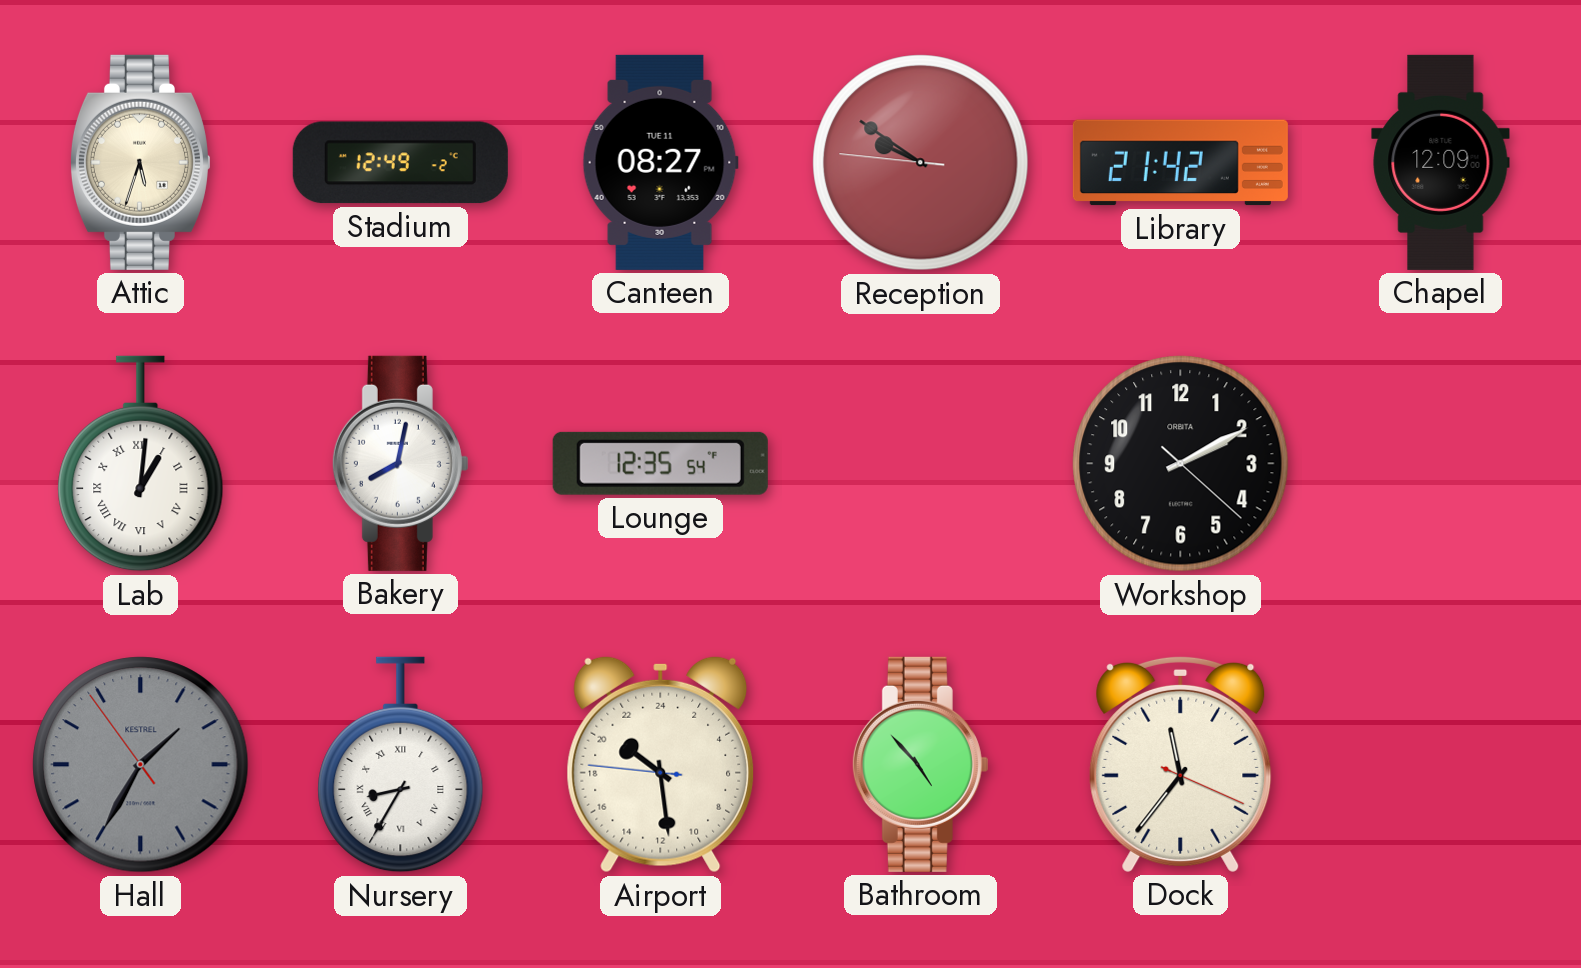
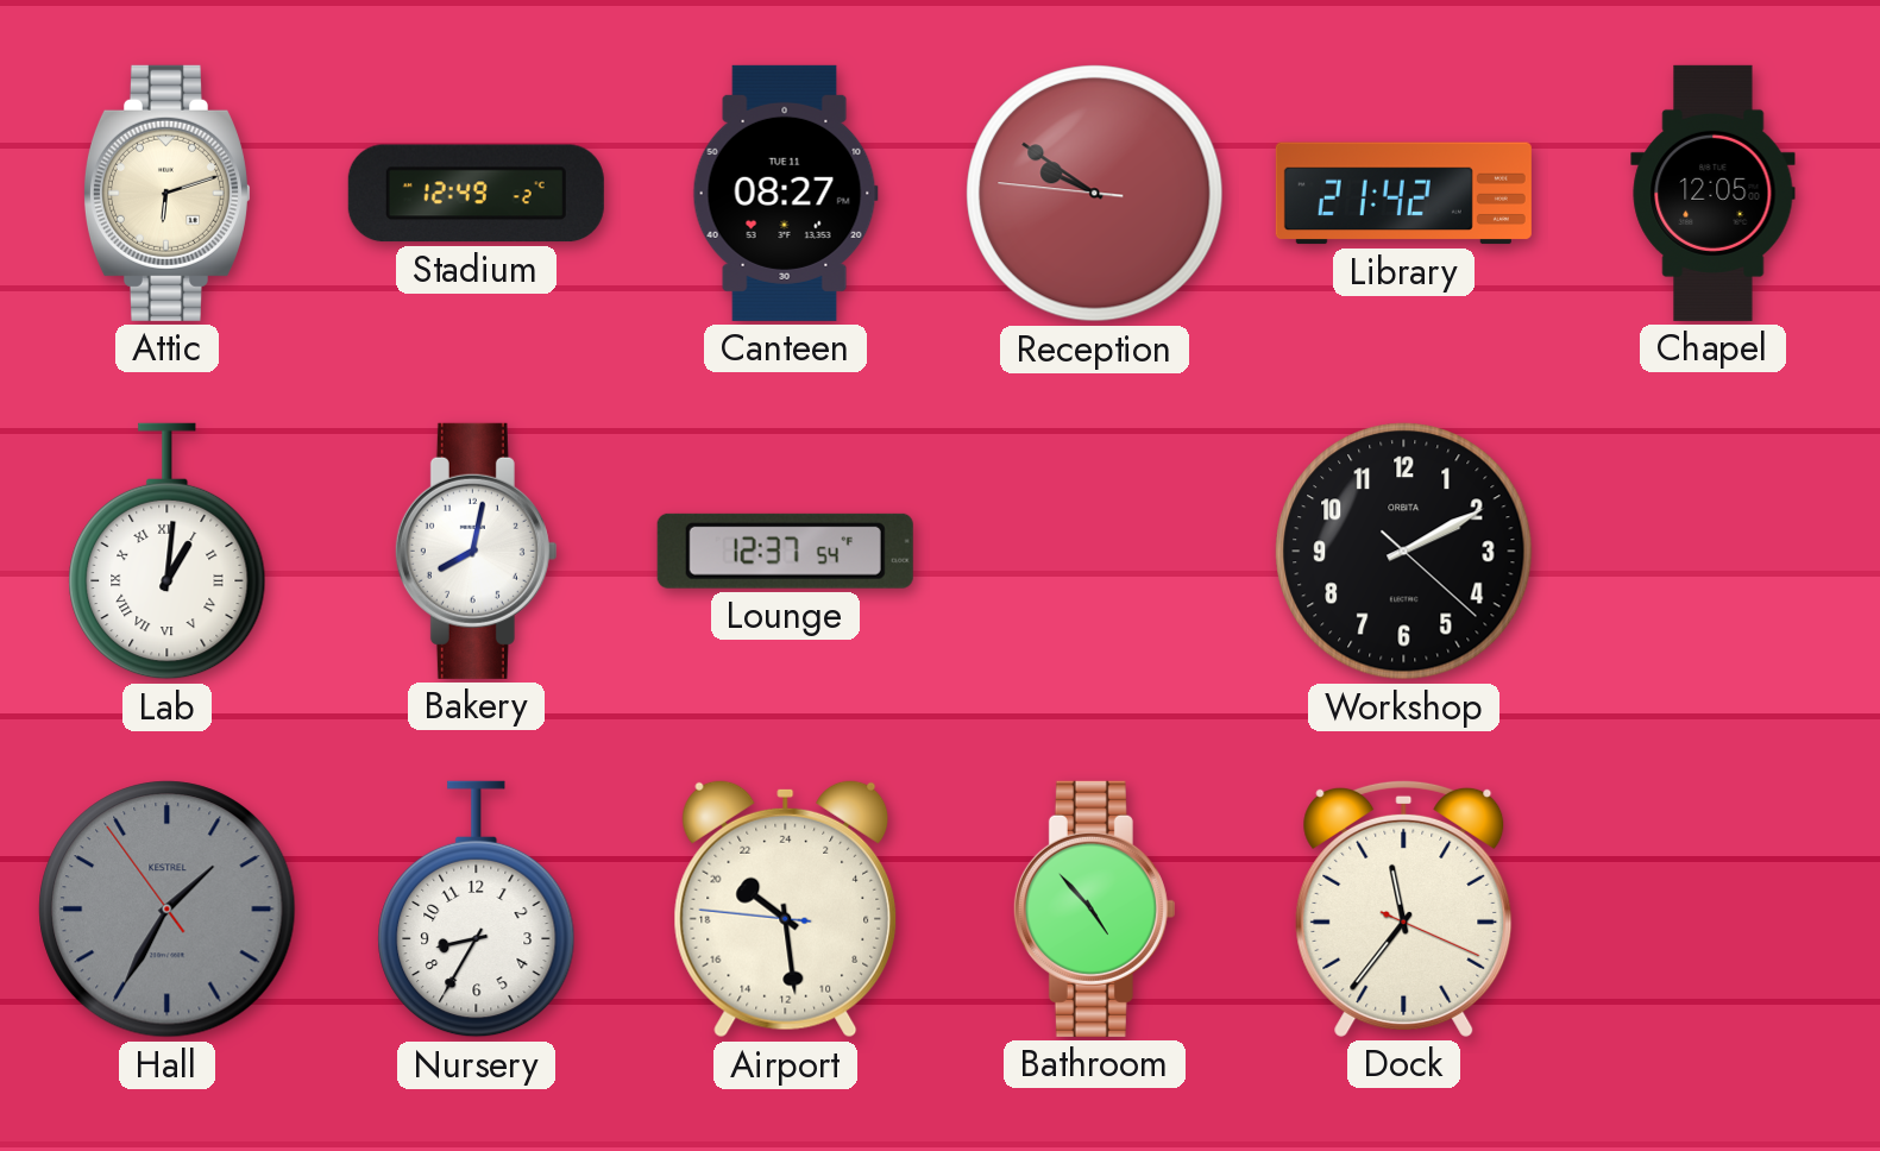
Attic: 5:33 -> 6:12
Chapel: 12:09 -> 12:05
Lounge: 12:35 -> 12:37
Nursery numerals: Roman -> Arabic
